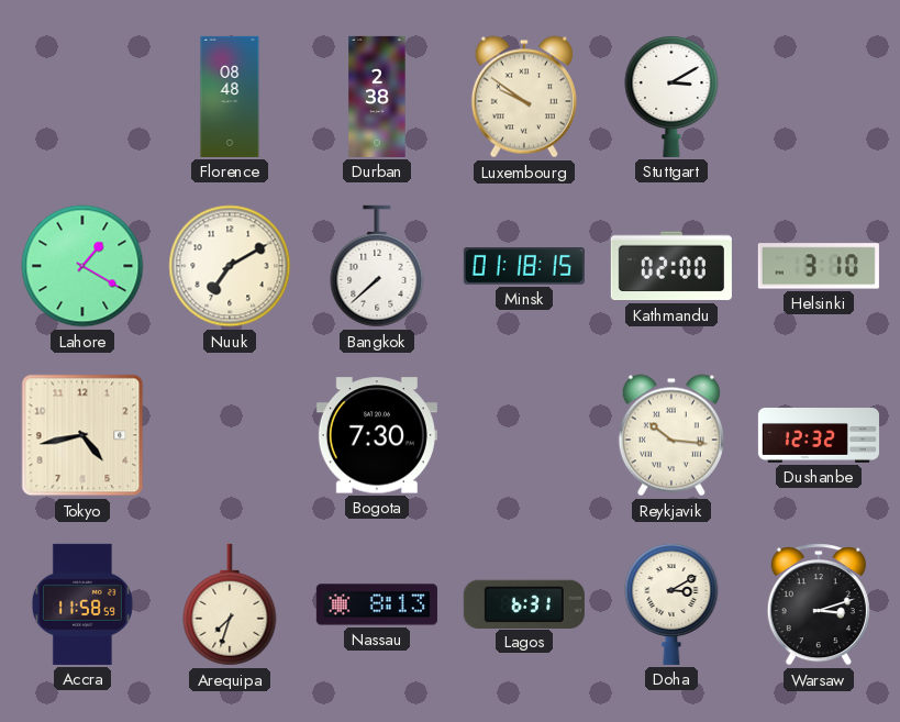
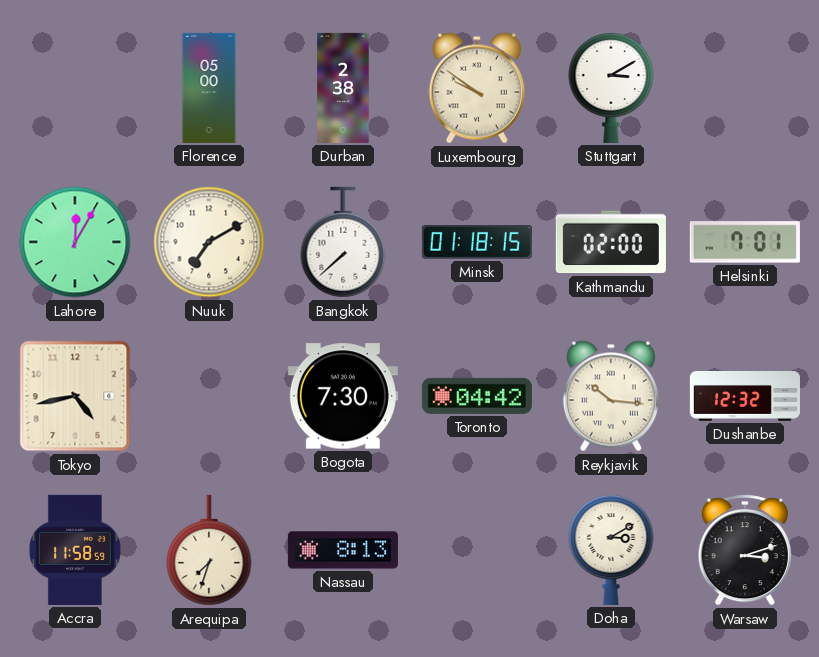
Florence: 08:48 -> 05:00
Lahore: 1:20 -> 12:05
Helsinki: 3:10 -> 7:01
Toronto: none -> 04:42
Lagos: 6:31 -> none
